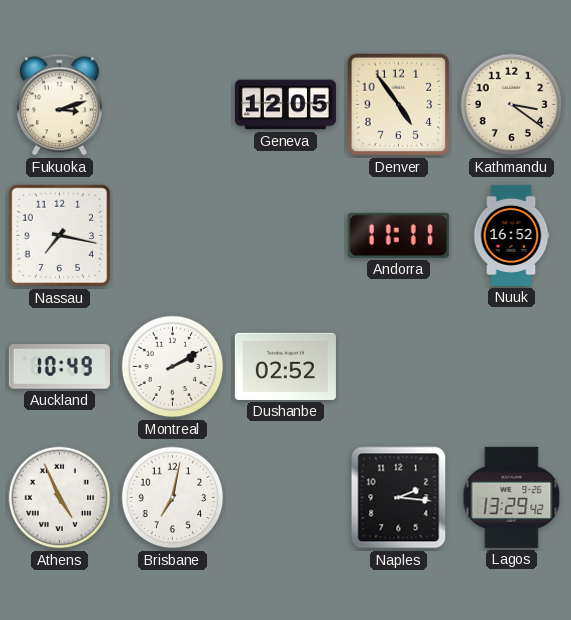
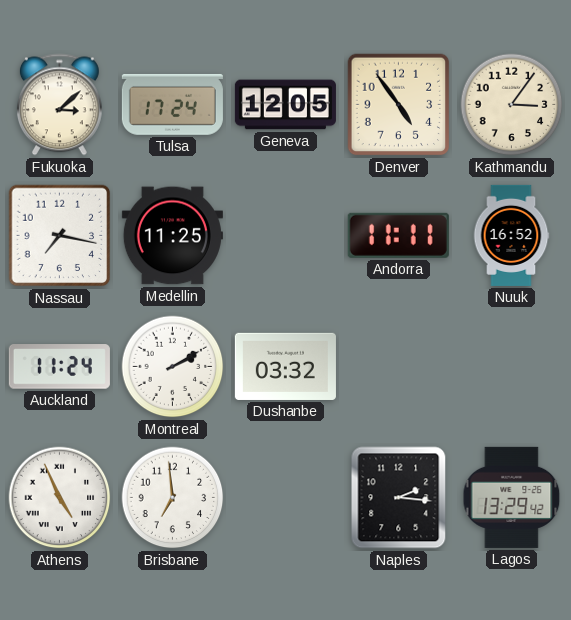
Fukuoka: 3:12 -> 3:08
Tulsa: none -> 17:24
Kathmandu: 3:21 -> 3:06
Medellin: none -> 11:25
Auckland: 10:49 -> 11:24
Dushanbe: 02:52 -> 03:32
Brisbane: 7:02 -> 6:59
